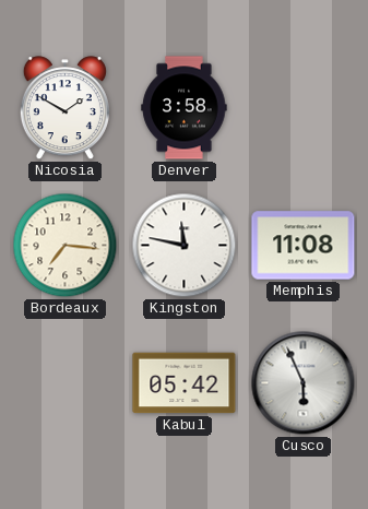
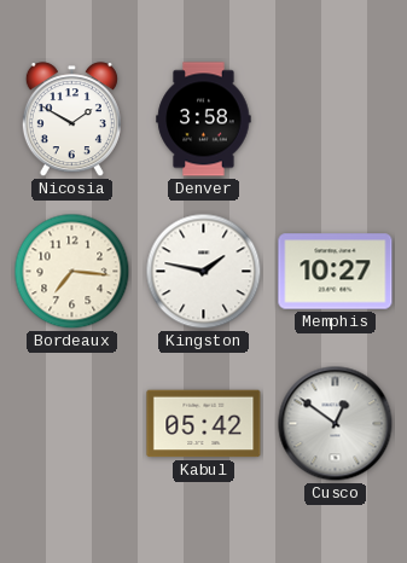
Kingston: 11:47 -> 1:47
Memphis: 11:08 -> 10:27
Cusco: 5:56 -> 12:51
